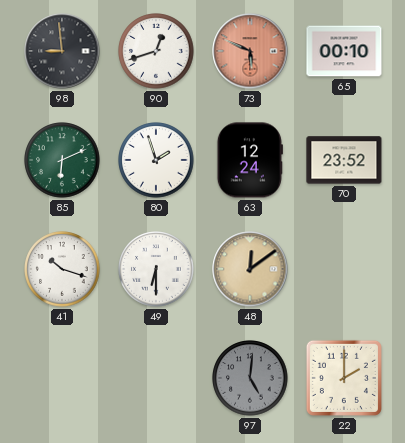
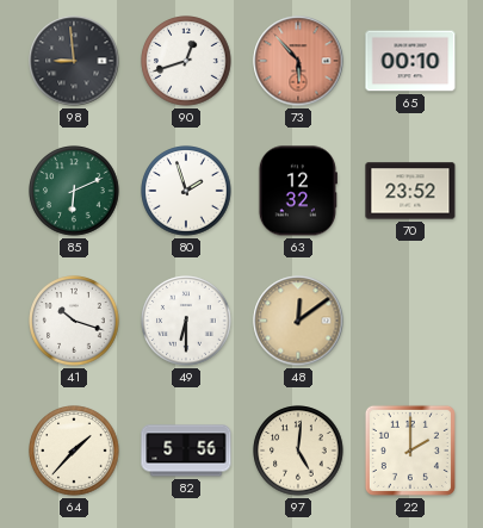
73: 5:49 -> 5:53
63: 12:24 -> 12:32
64: none -> 1:37
82: none -> 5:56
97 dial: grey -> cream
